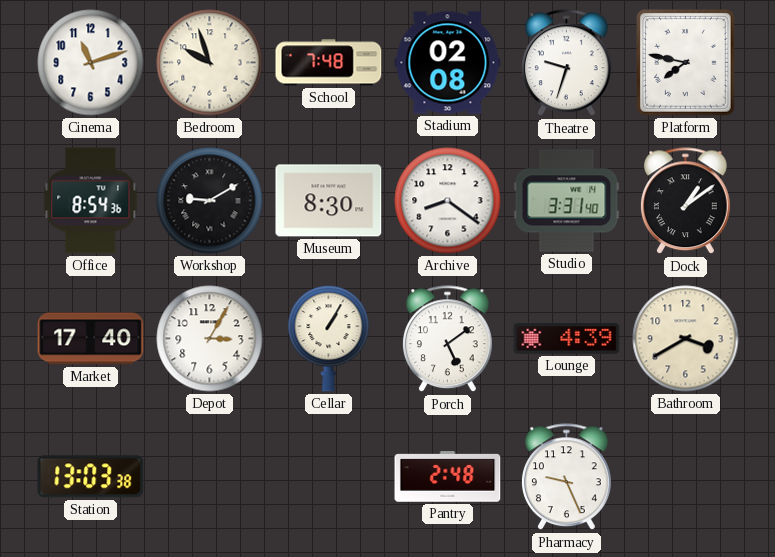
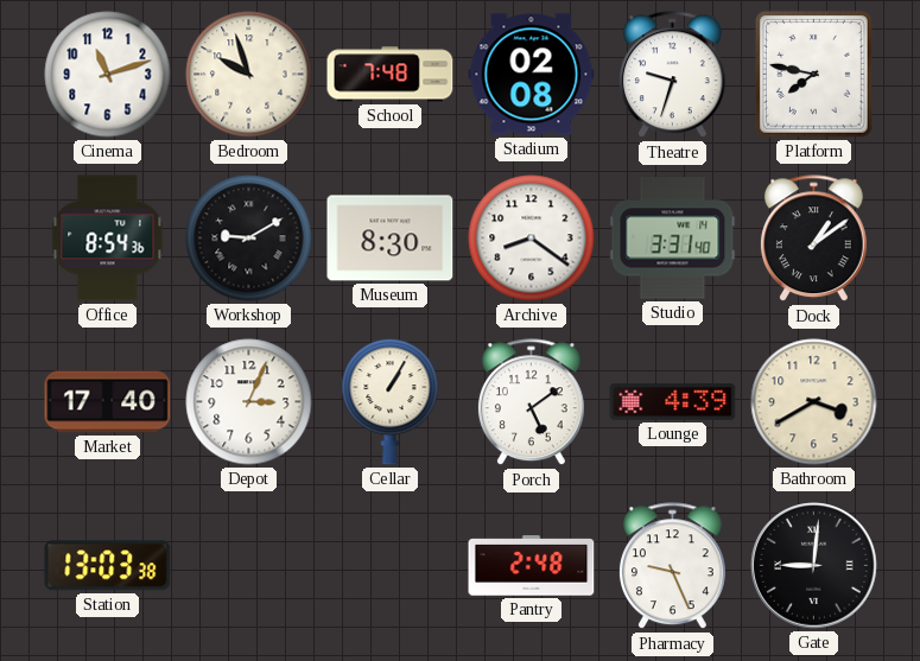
Depot: 3:05 -> 3:04
Gate: none -> 9:01
